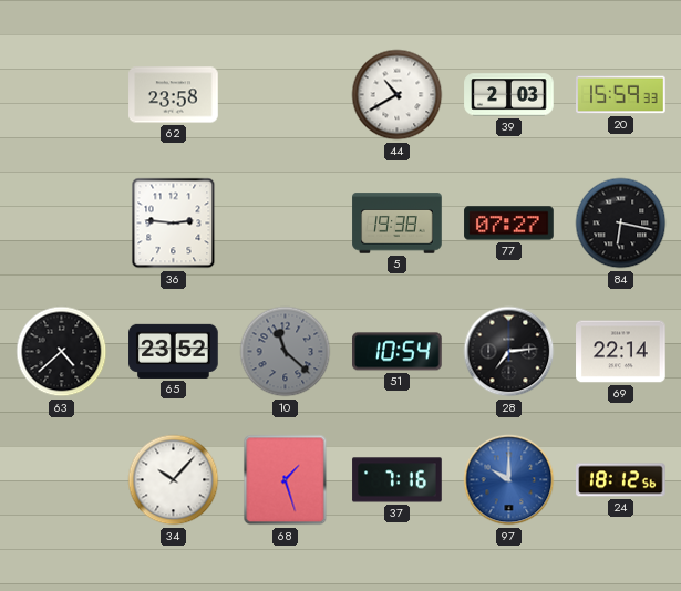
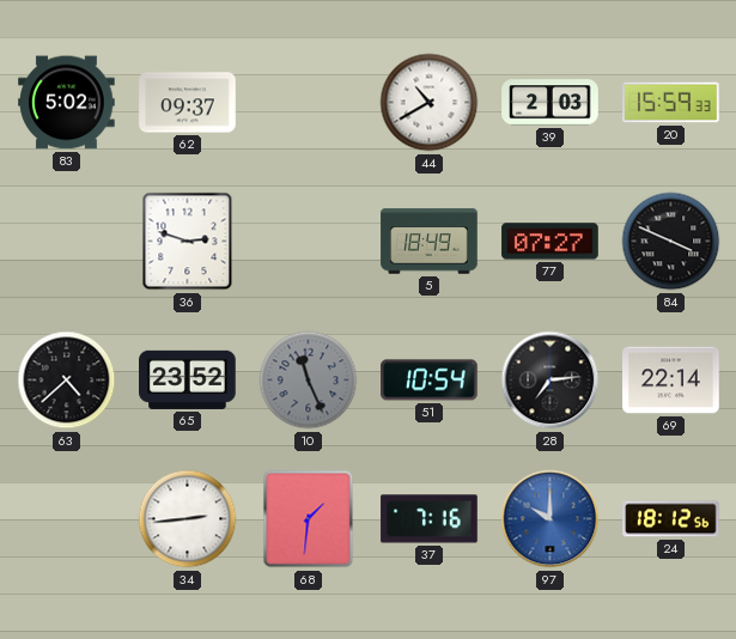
83: none -> 5:02
62: 23:58 -> 09:37
36: 2:46 -> 2:48
5: 19:38 -> 18:49
84: 6:17 -> 3:49
10: 11:22 -> 11:26
34: 10:07 -> 2:44
68: 1:27 -> 1:31
